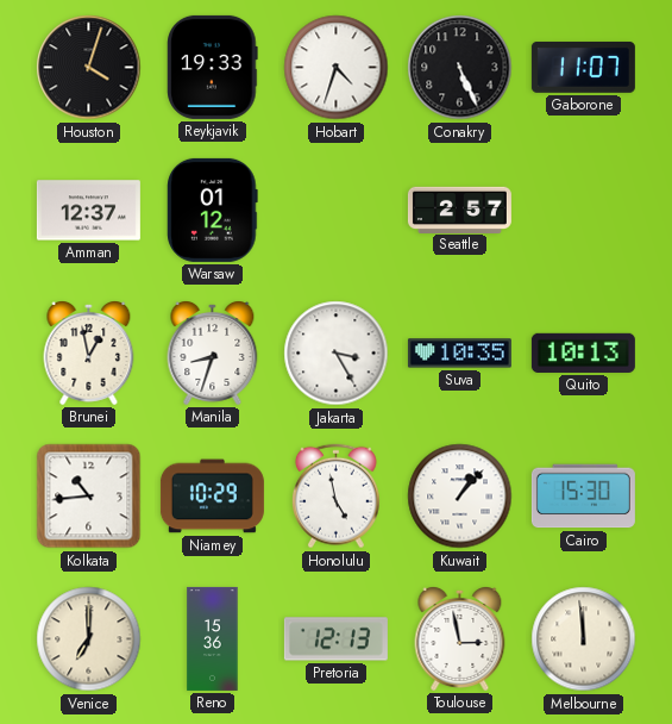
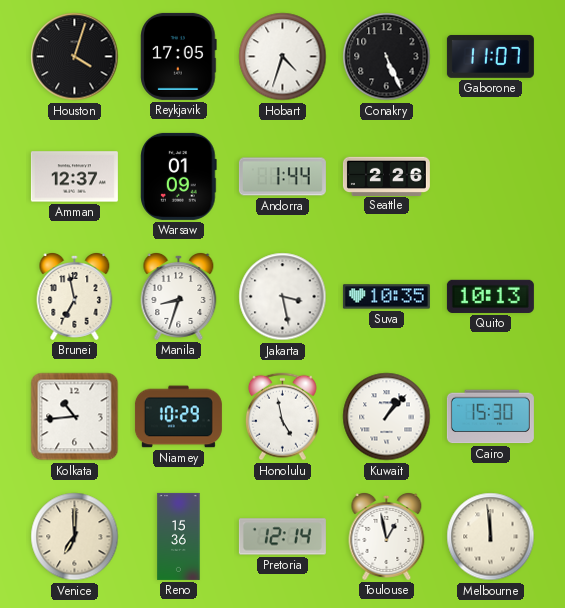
Reykjavik: 19:33 -> 17:05
Warsaw: 01:12 -> 01:09
Andorra: none -> 1:44
Seattle: 2:57 -> 2:26
Brunei: 12:58 -> 6:58
Jakarta: 3:25 -> 3:28
Pretoria: 12:13 -> 12:14
Toulouse: 2:58 -> 12:58
